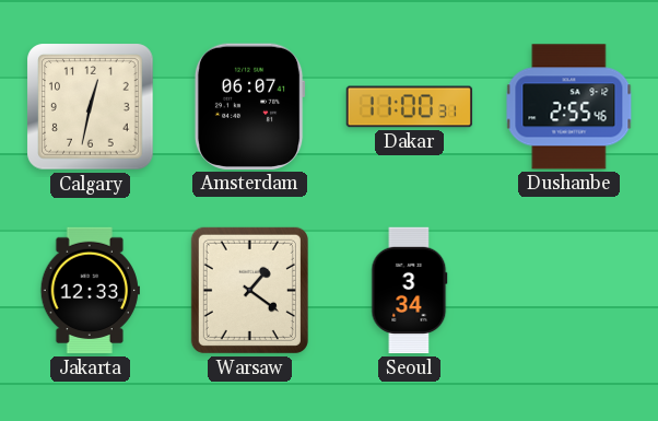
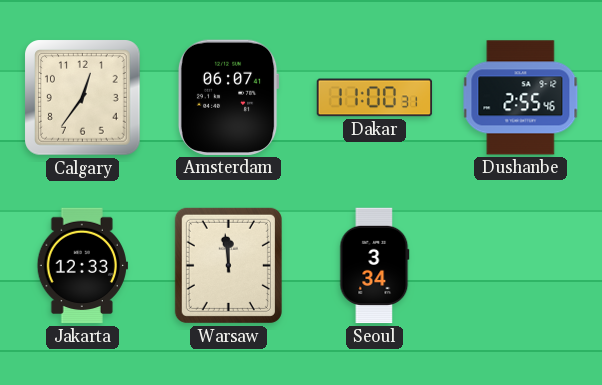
Calgary: 12:32 -> 12:36
Warsaw: 1:21 -> 11:59
